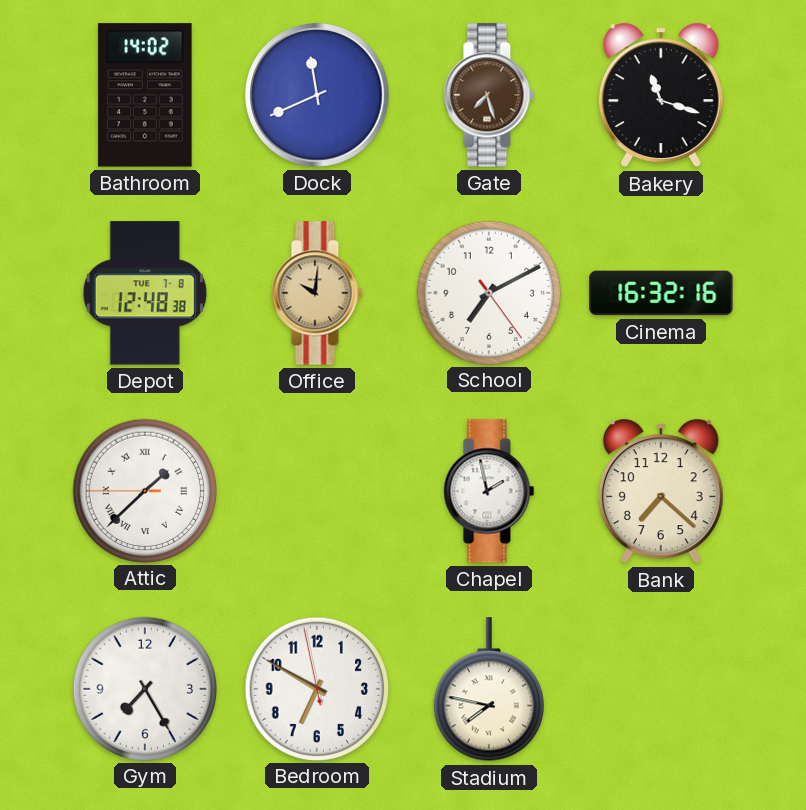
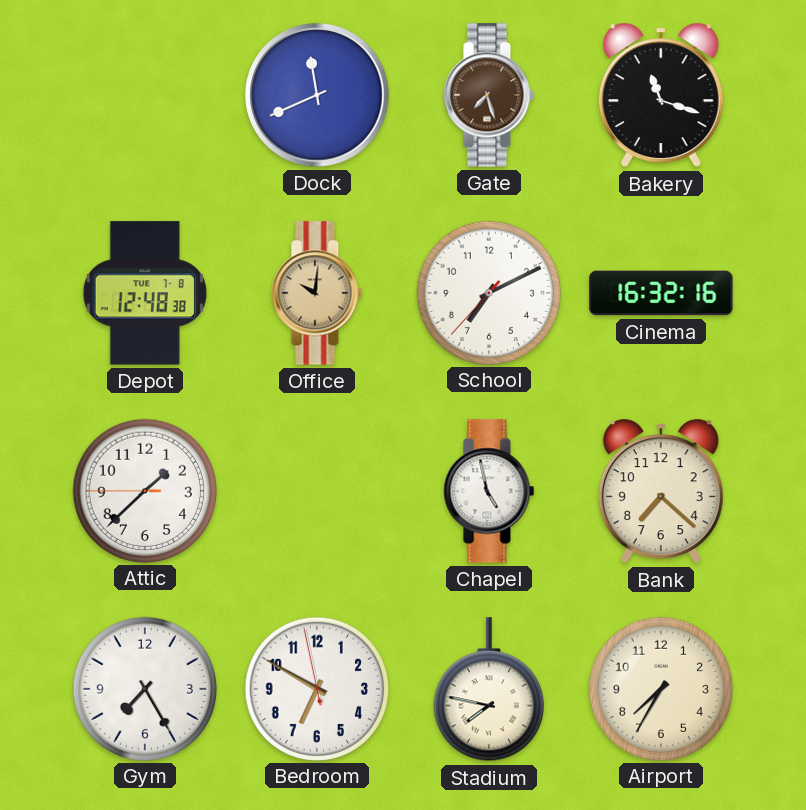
Bathroom: 14:02 -> none
School: 7:10:24 -> 7:10:37
Attic numerals: Roman -> Arabic
Chapel: 1:58 -> 4:58
Airport: none -> 7:35
